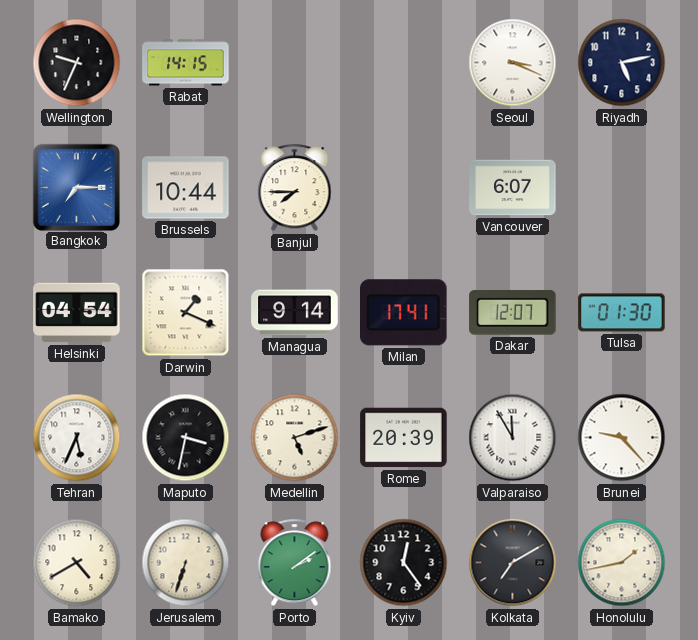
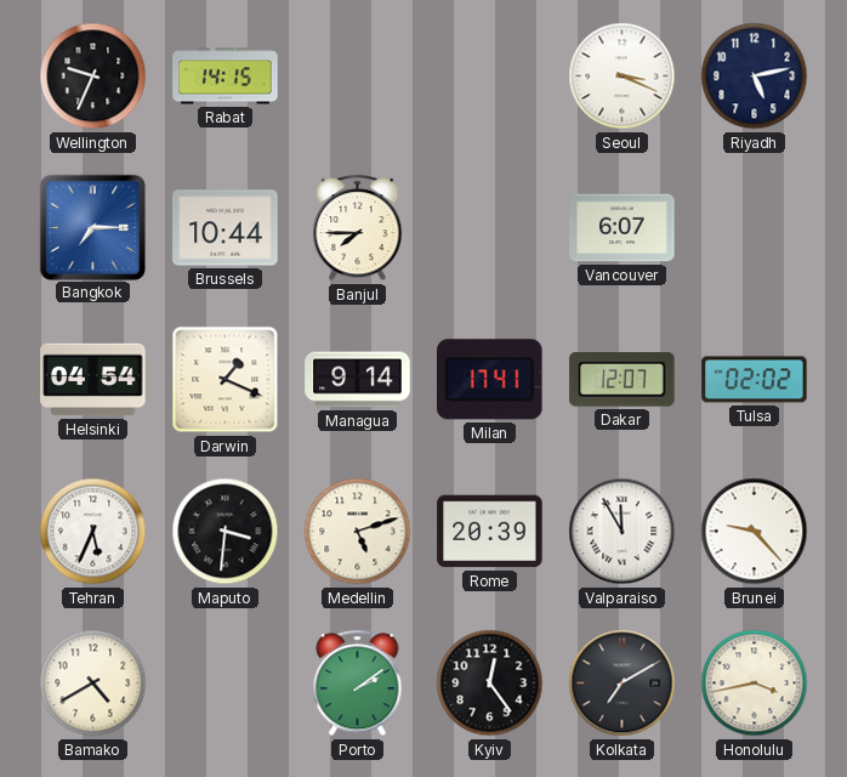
Tulsa: 01:30 -> 02:02
Maputo: 3:32 -> 3:31
Jerusalem: 6:33 -> none
Honolulu: 1:43 -> 3:43
